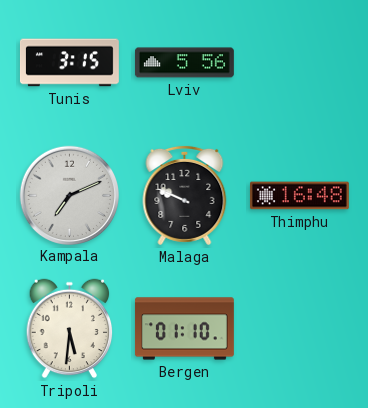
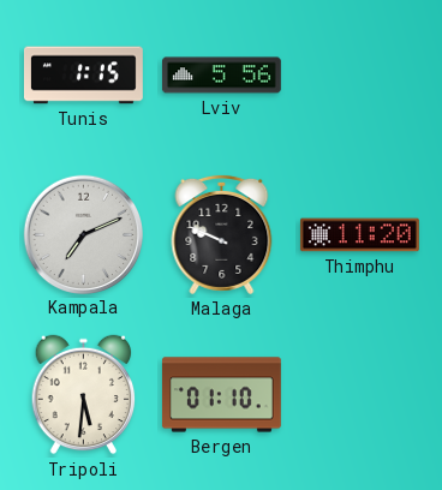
Tunis: 3:15 -> 1:15
Thimphu: 16:48 -> 11:20
